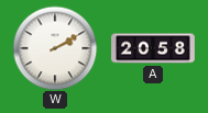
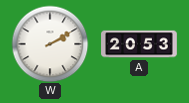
A: 20:58 -> 20:53
